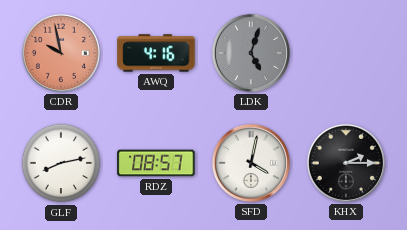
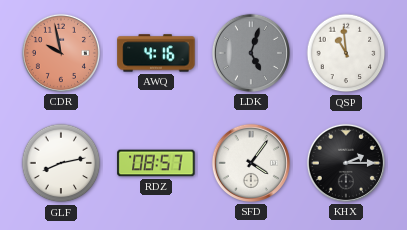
QSP: none -> 10:59
SFD: 4:02 -> 4:06
